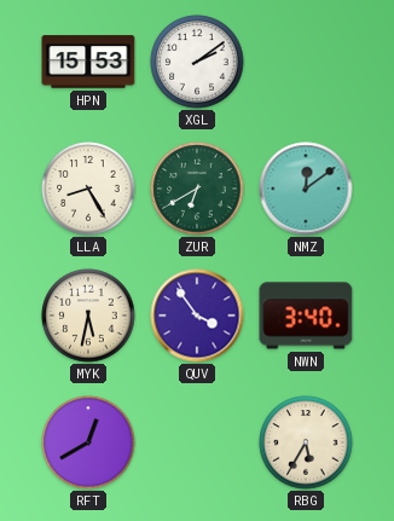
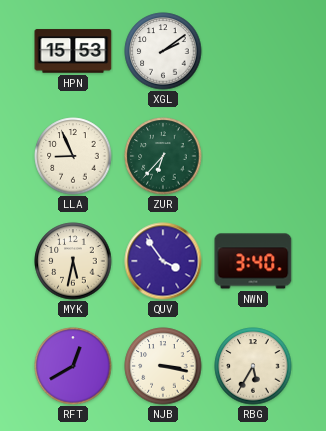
LLA: 8:25 -> 8:56
ZUR: 6:40 -> 6:37
NMZ: 12:09 -> none
NJB: none -> 3:17
